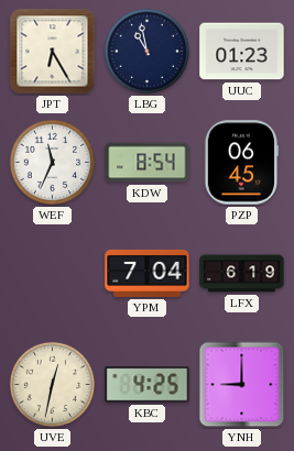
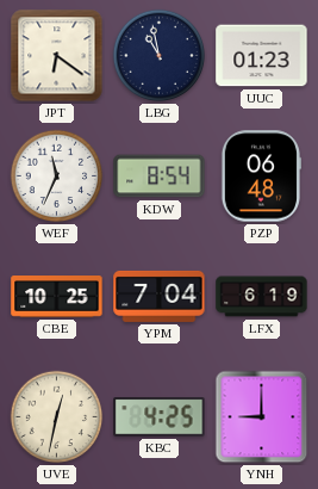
JPT: 6:25 -> 6:21
PZP: 06:45 -> 06:48
CBE: none -> 10:25
